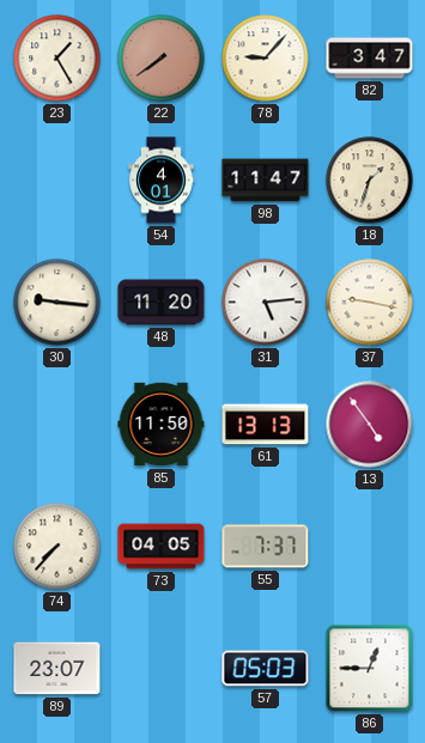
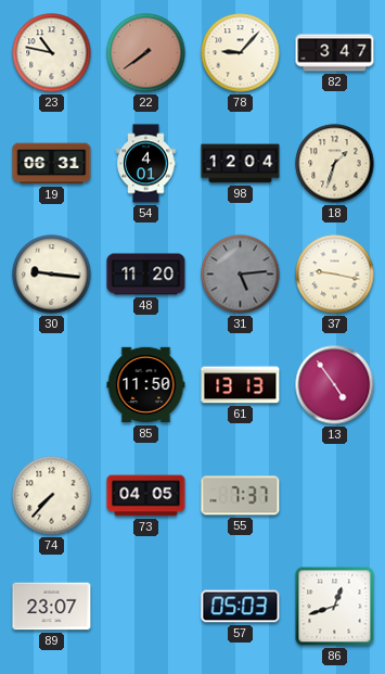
23: 1:25 -> 10:47
19: none -> 06:31
98: 11:47 -> 12:04
31 dial: white -> grey
86: 12:45 -> 12:42
